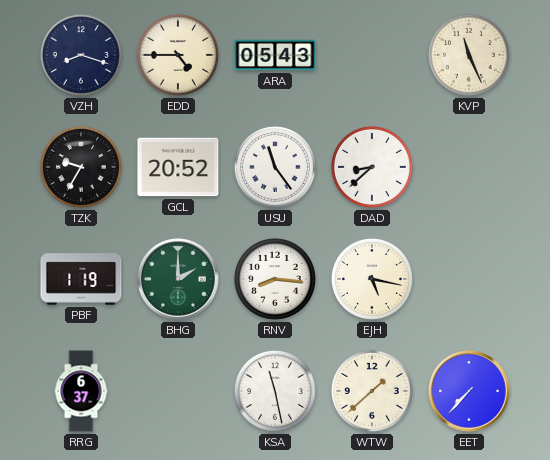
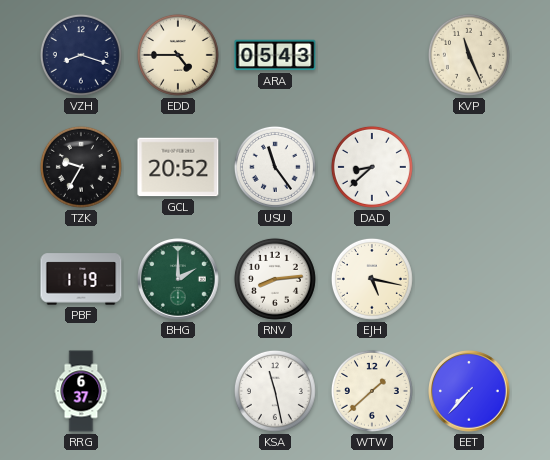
RNV: 8:16 -> 8:14
